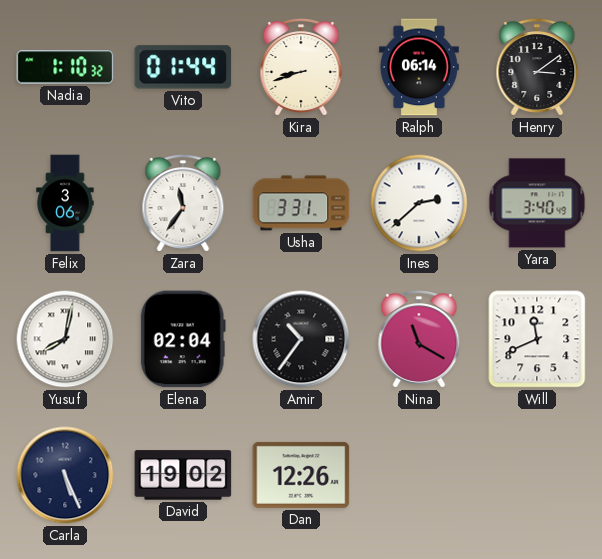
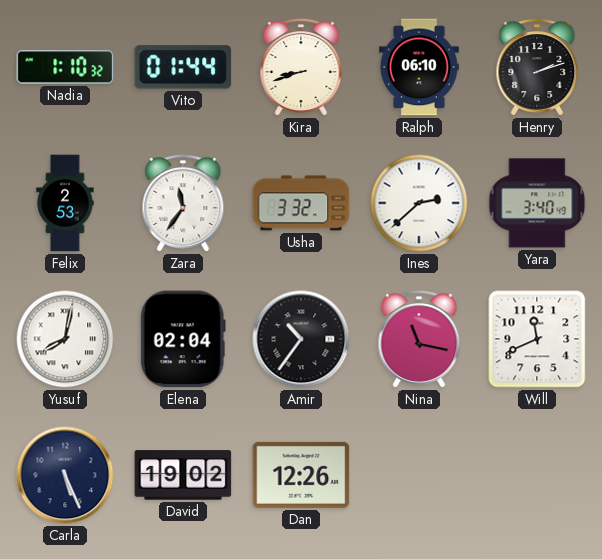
Ralph: 06:14 -> 06:10
Henry: 3:09 -> 2:12
Felix: 3:06 -> 2:53
Usha: 3:31 -> 3:32
Nina: 11:20 -> 11:17
